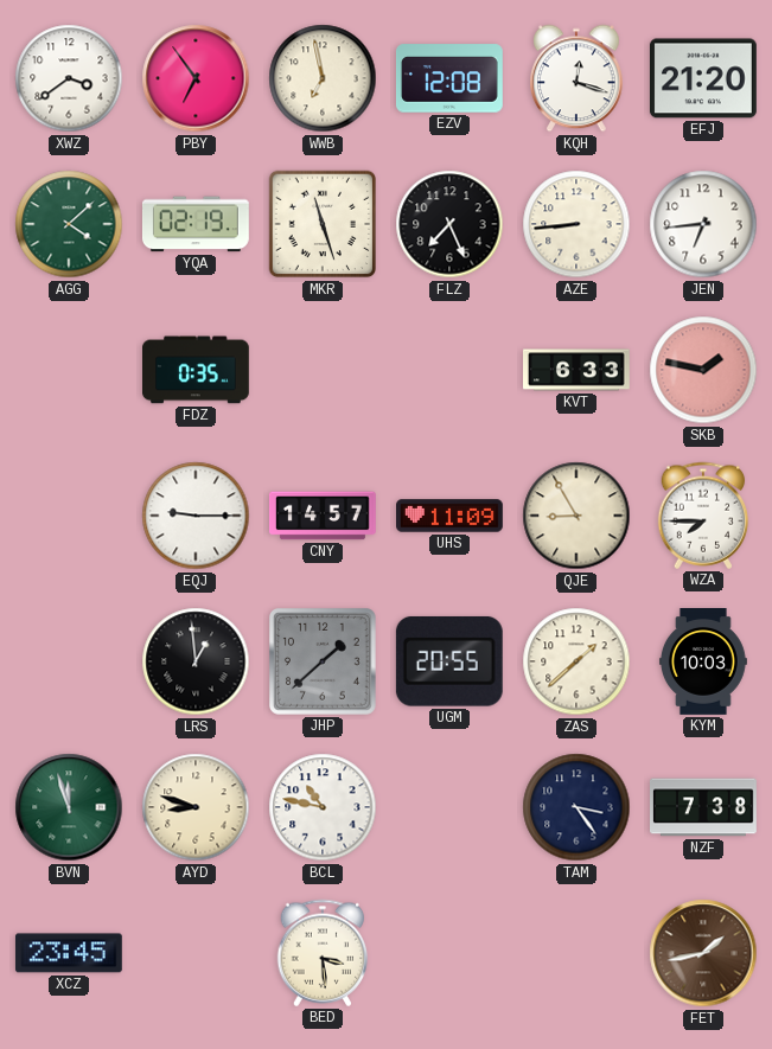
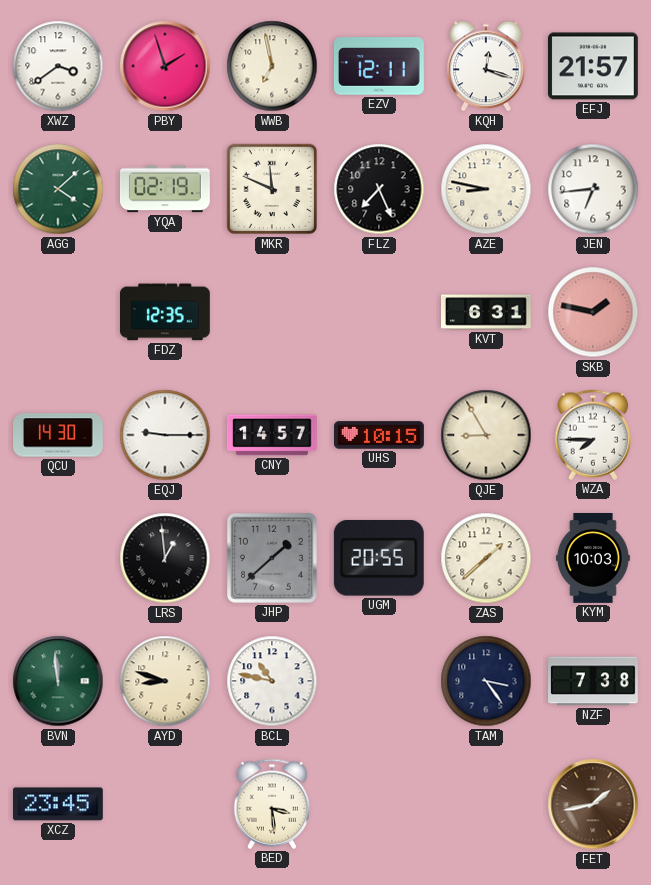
PBY: 6:54 -> 1:57
EZV: 12:08 -> 12:11
EFJ: 21:20 -> 21:57
MKR: 11:27 -> 11:49
AZE: 8:44 -> 8:47
FDZ: 0:35 -> 12:35
KVT: 6:33 -> 6:31
QCU: none -> 14:30
UHS: 11:09 -> 10:15
BVN: 11:57 -> 11:59
